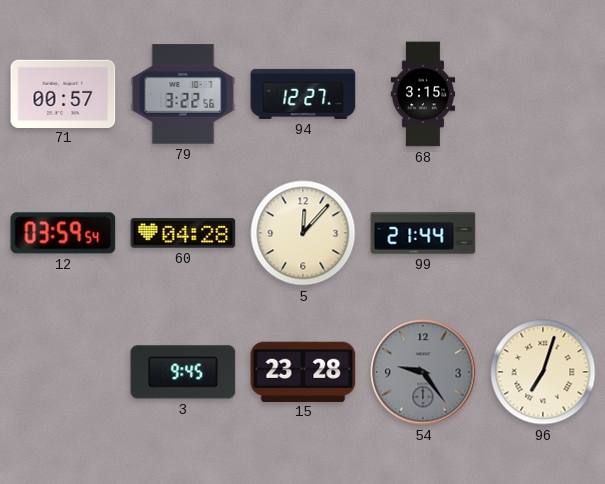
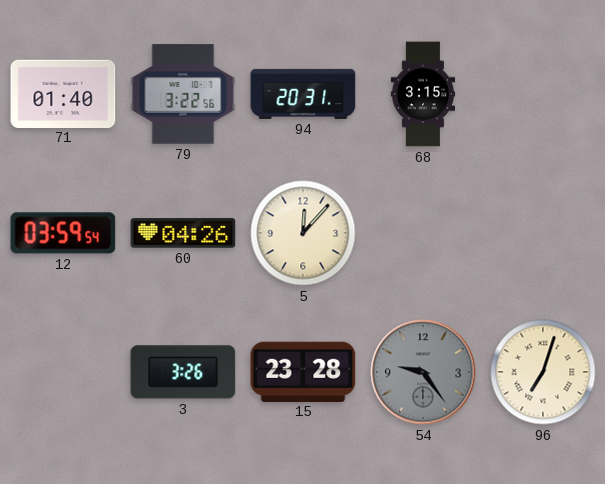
71: 00:57 -> 01:40
94: 12:27 -> 20:31
60: 04:28 -> 04:26
99: 21:44 -> none
3: 9:45 -> 3:26
